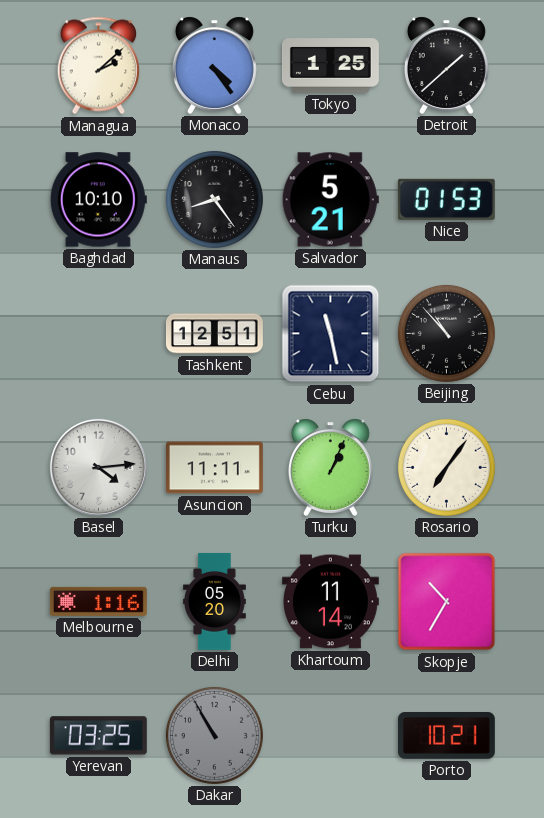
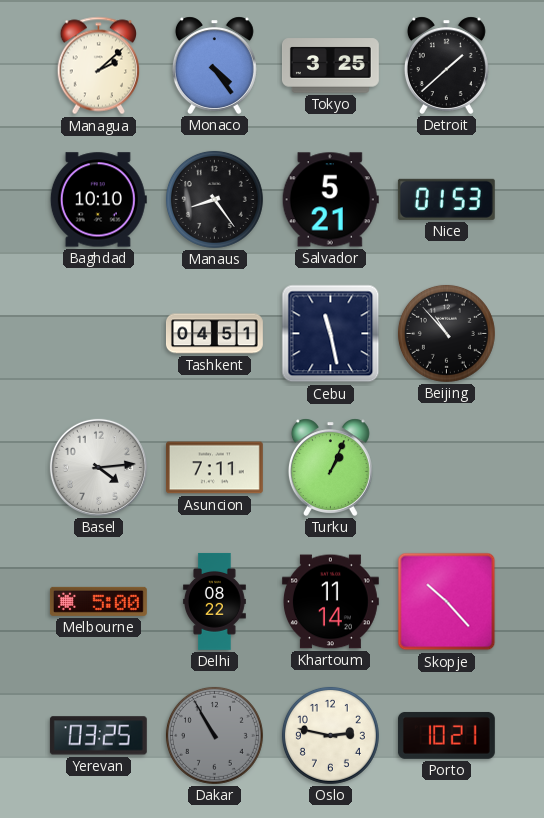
Tokyo: 1:25 -> 3:25
Tashkent: 12:51 -> 04:51
Asuncion: 11:11 -> 7:11
Rosario: 7:06 -> none
Melbourne: 1:16 -> 5:00
Delhi: 05:20 -> 08:22
Skopje: 10:35 -> 10:23
Oslo: none -> 2:47
